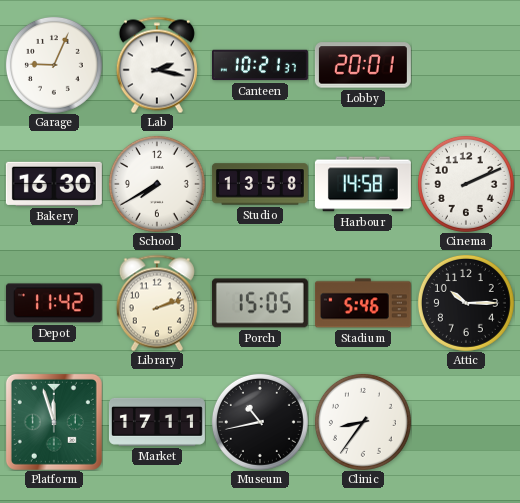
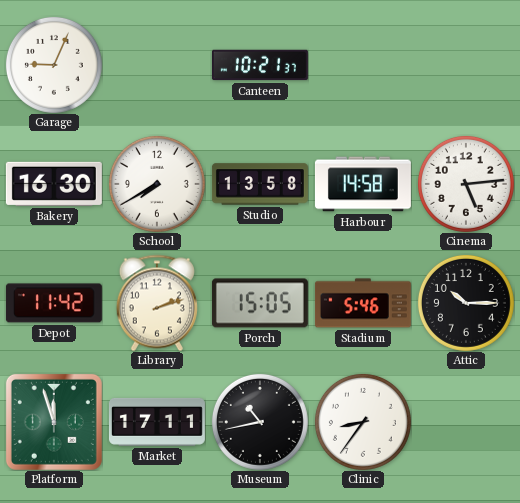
Lab: 2:17 -> none
Lobby: 20:01 -> none
Cinema: 2:11 -> 5:14
